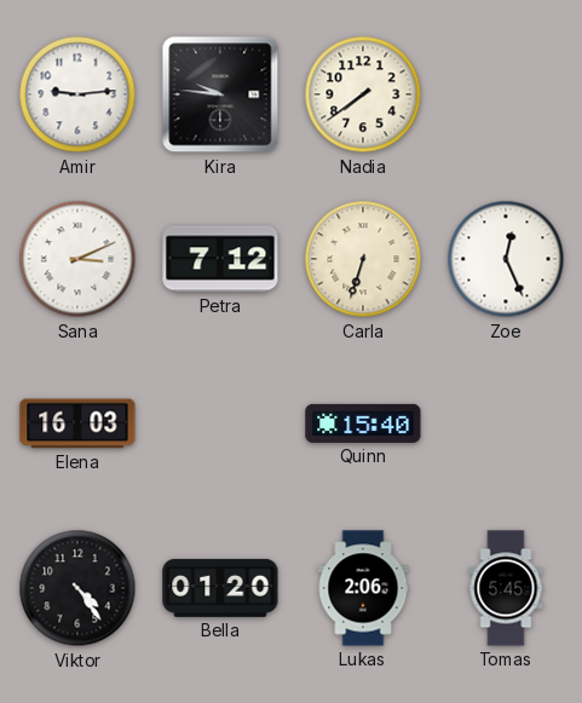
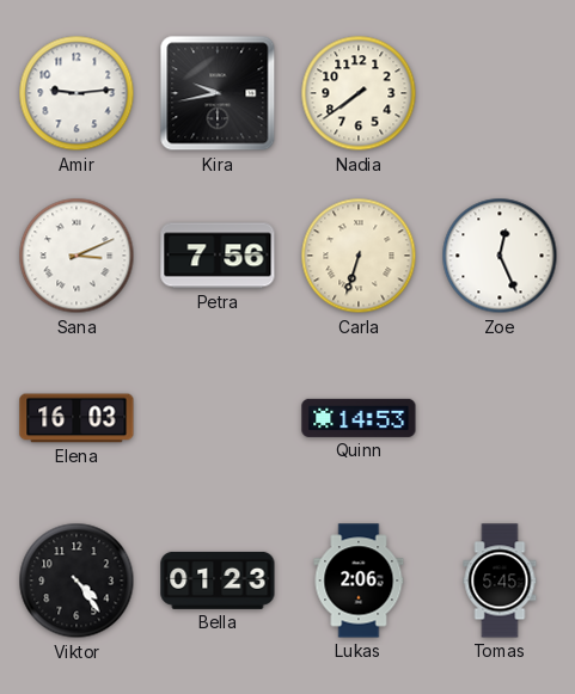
Kira: 9:46 -> 9:43
Petra: 7:12 -> 7:56
Quinn: 15:40 -> 14:53
Bella: 01:20 -> 01:23
